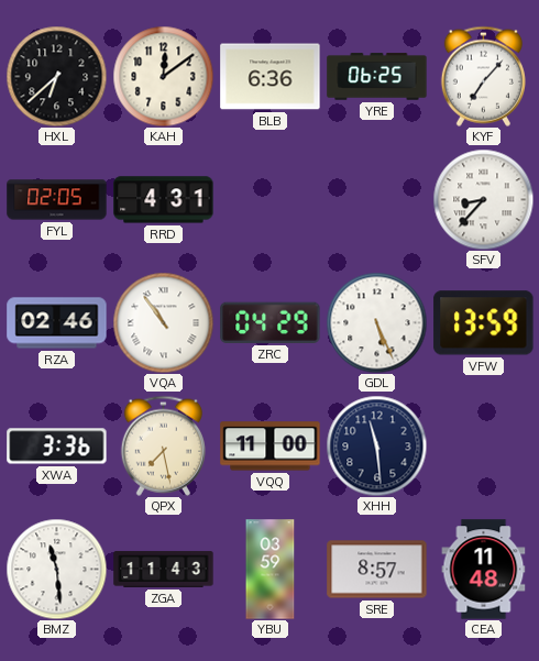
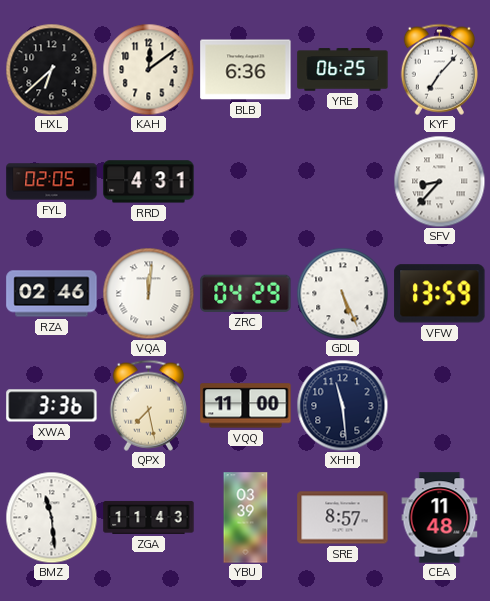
VQA: 10:54 -> 12:01
YBU: 03:59 -> 03:39
